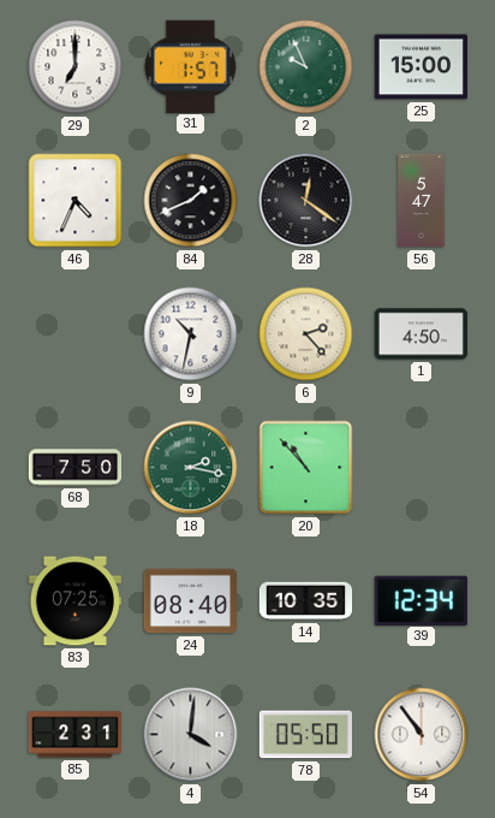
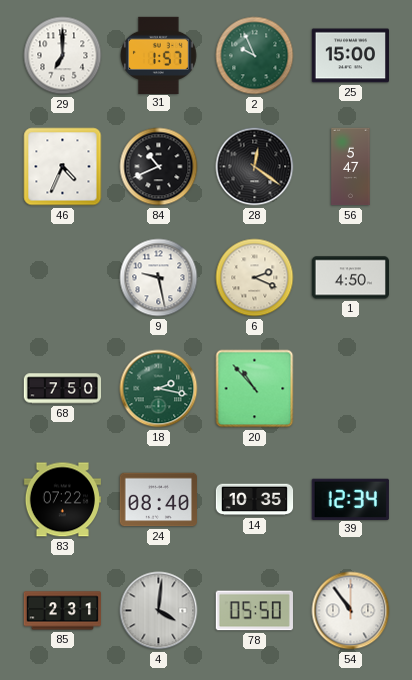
84: 1:41 -> 10:41
9: 10:32 -> 9:28
6: 2:23 -> 2:19
83: 07:25 -> 07:22
